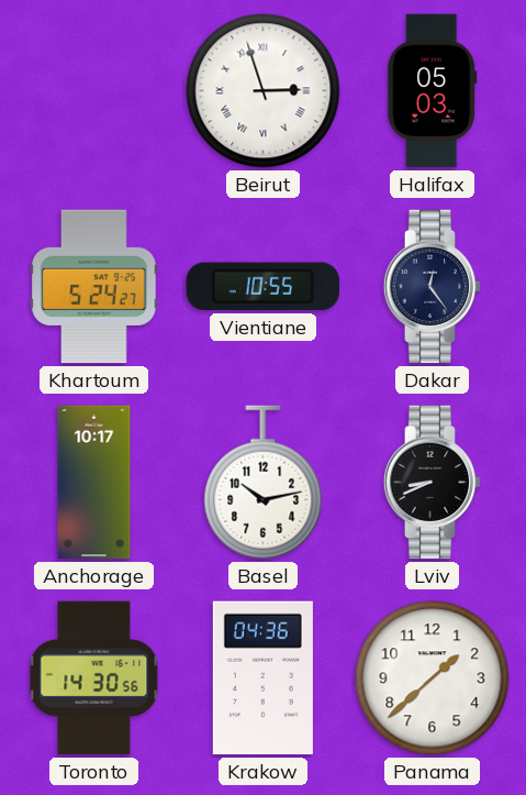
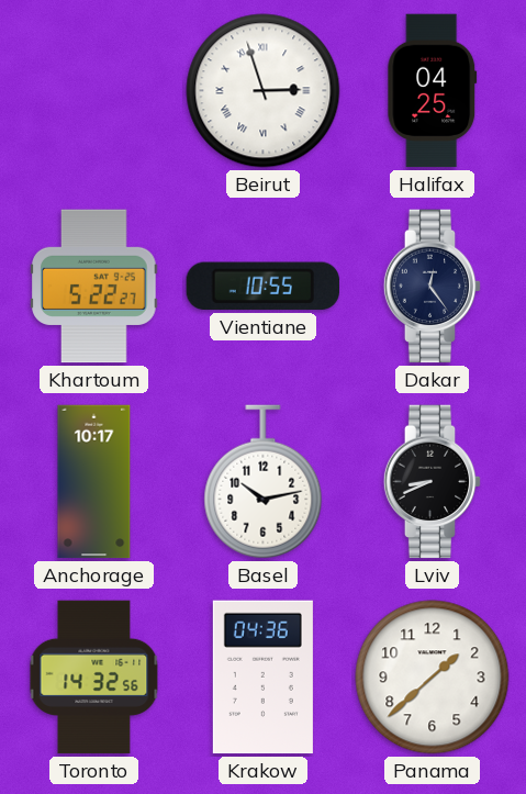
Halifax: 05:03 -> 04:25
Khartoum: 5:24 -> 5:22
Toronto: 14:30 -> 14:32
